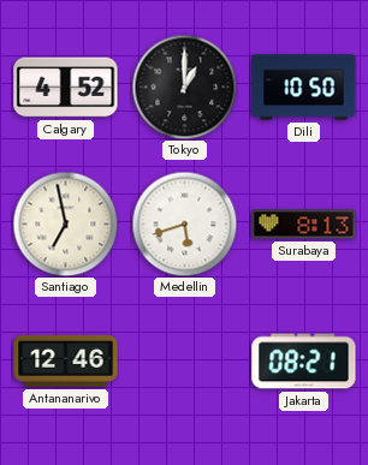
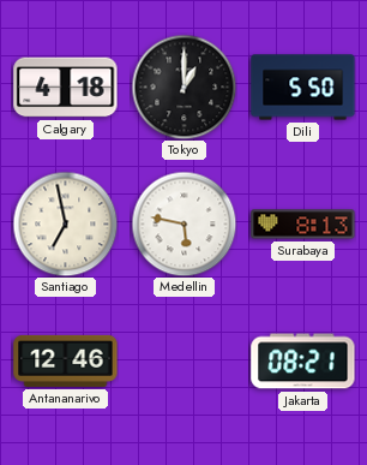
Calgary: 4:52 -> 4:18
Dili: 10:50 -> 5:50
Medellin: 5:42 -> 5:47
